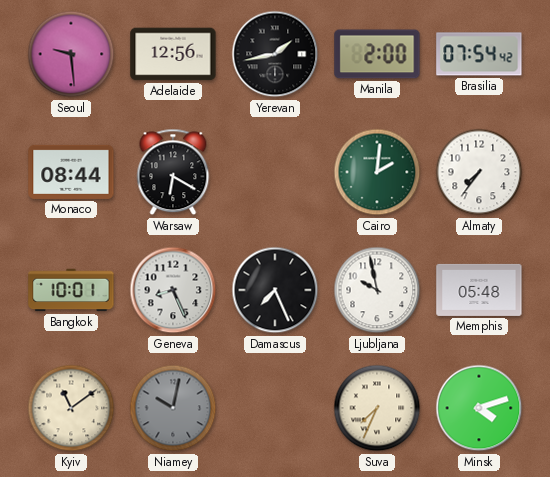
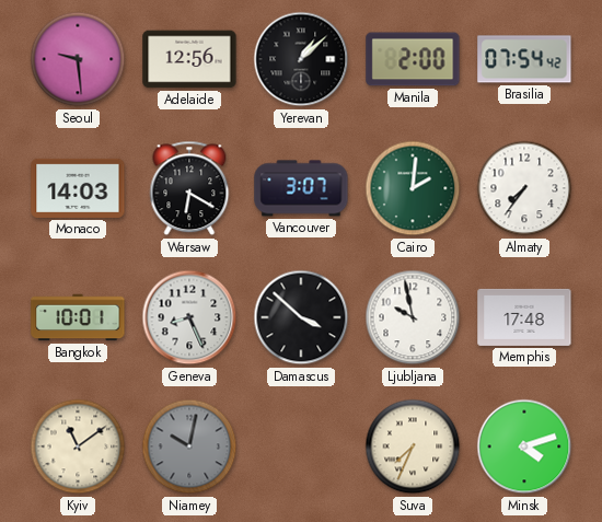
Yerevan: 1:43 -> 1:08
Monaco: 08:44 -> 14:03
Vancouver: none -> 3:07
Damascus: 7:26 -> 3:52
Memphis: 05:48 -> 17:48
